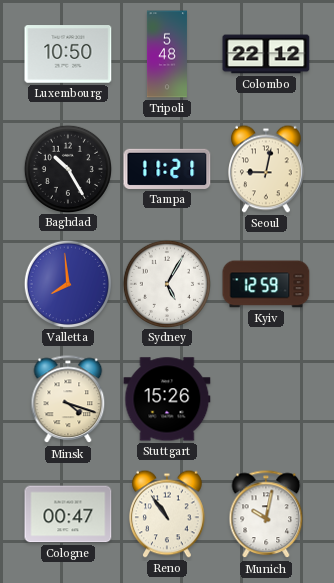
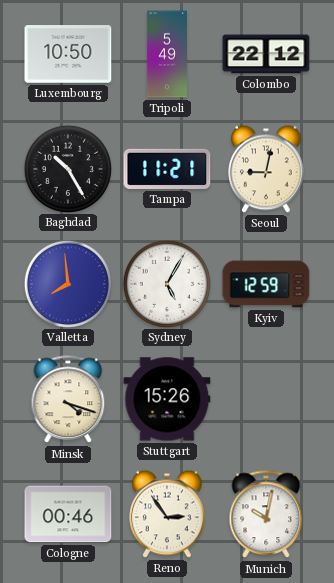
Tripoli: 5:48 -> 5:49
Cologne: 00:47 -> 00:46
Reno: 10:54 -> 2:54
